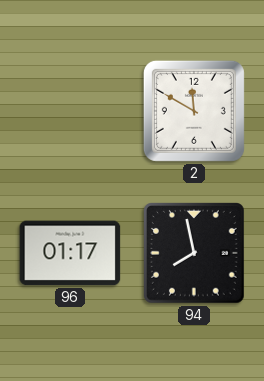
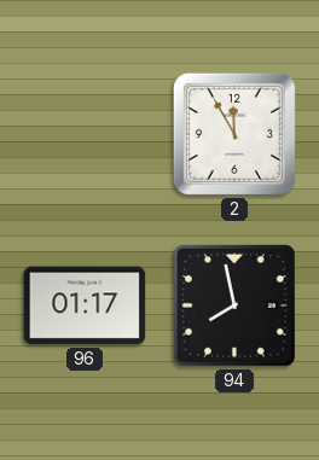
2: 11:50 -> 11:55
